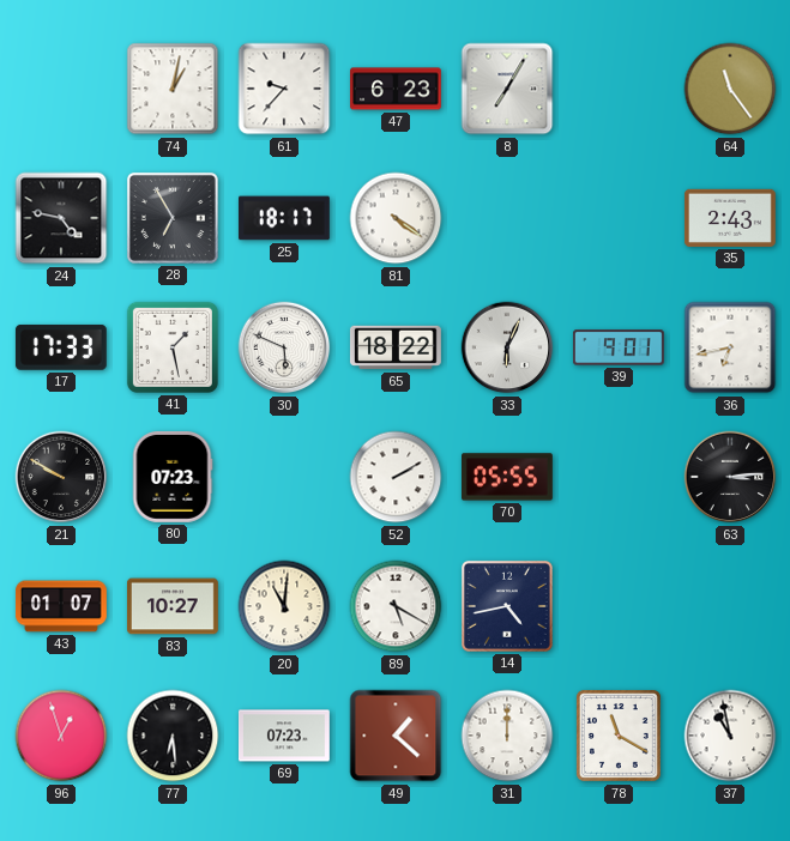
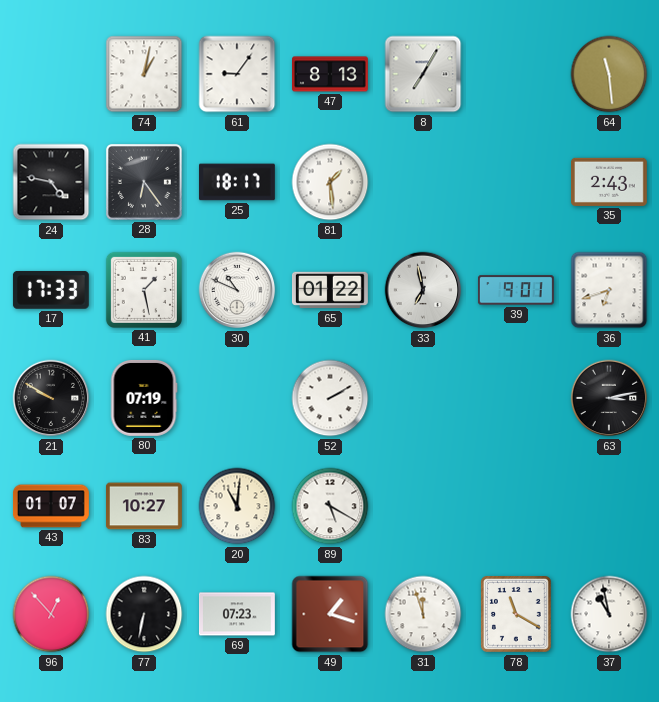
61: 9:37 -> 9:06
47: 6:23 -> 8:13
64: 11:24 -> 11:29
28: 6:55 -> 6:24
81: 4:21 -> 1:29
30: 5:49 -> 10:49
65: 18:22 -> 01:22
33: 6:04 -> 6:58
36: 6:43 -> 6:42
80: 07:23 -> 07:19
70: 05:55 -> none
63: 3:14 -> 3:13
14: 4:43 -> none
96: 12:57 -> 12:53
77: 6:29 -> 6:32
49: 1:22 -> 1:18
31: 12:00 -> 11:57
